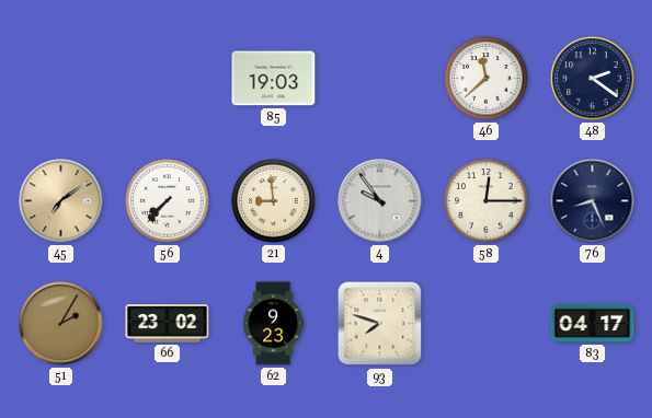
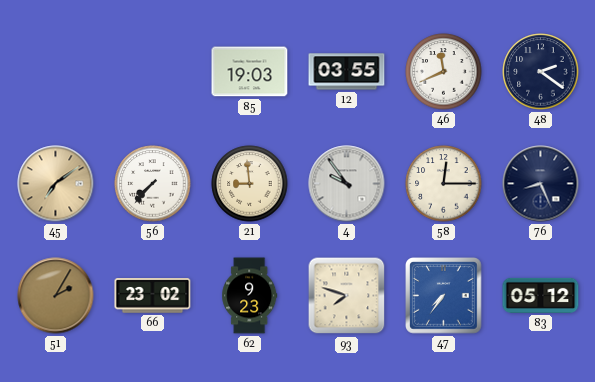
12: none -> 03:55
46: 11:38 -> 11:41
47: none -> 7:36
83: 04:17 -> 05:12
